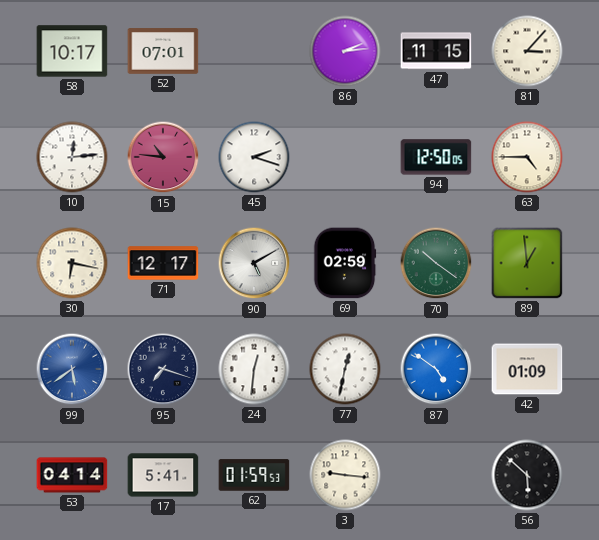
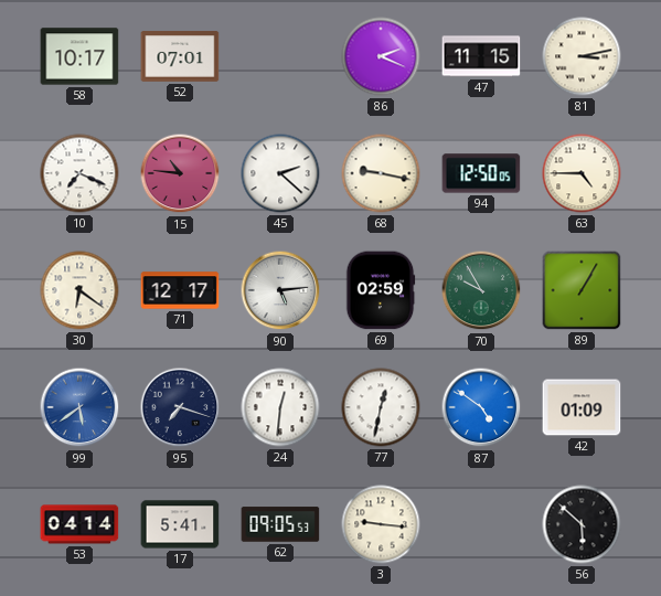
86: 2:14 -> 2:19
81: 3:07 -> 3:13
10: 12:14 -> 7:19
45: 2:18 -> 2:22
68: none -> 9:17
30: 6:17 -> 6:21
90: 5:10 -> 5:14
70: 10:21 -> 9:55
89: 12:59 -> 1:05
62: 01:59 -> 09:05
